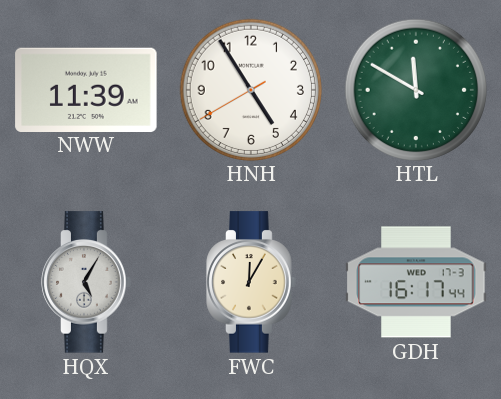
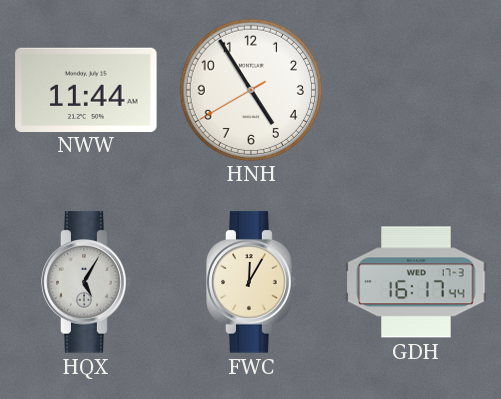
NWW: 11:39 -> 11:44
HTL: 11:50 -> none
